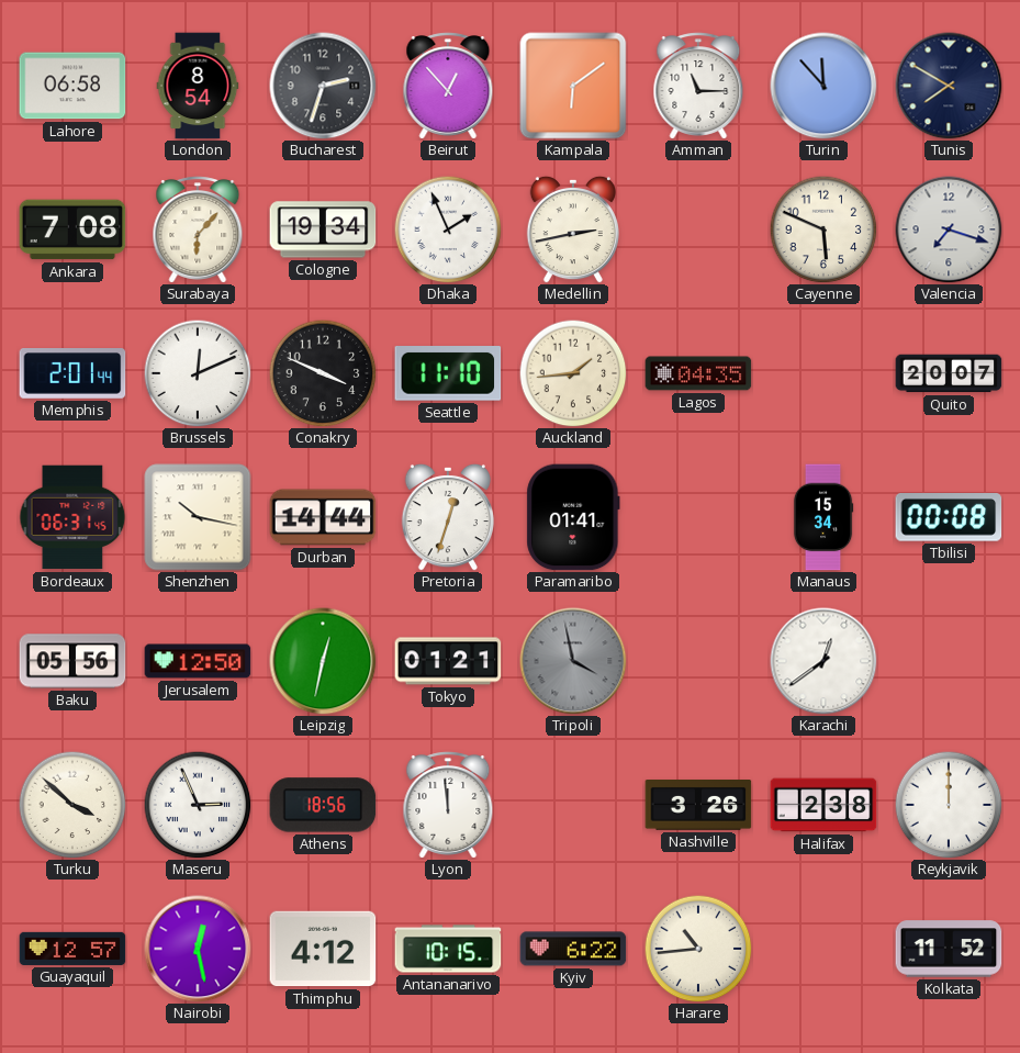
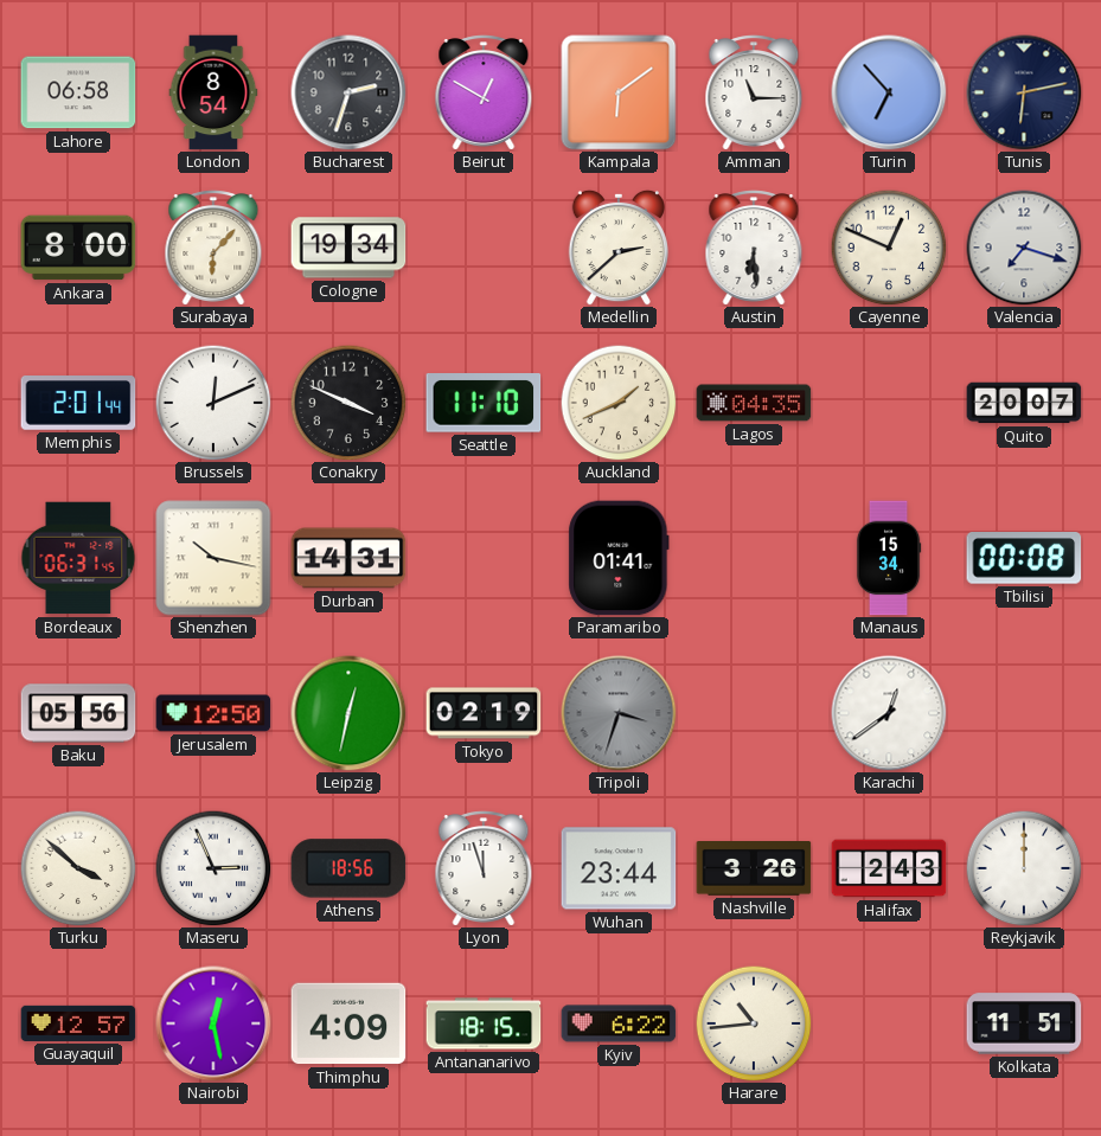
Beirut: 12:53 -> 12:50
Turin: 11:53 -> 6:53
Tunis: 7:50 -> 6:13
Ankara: 7:08 -> 8:00
Dhaka: 1:56 -> none
Medellin: 2:43 -> 2:38
Austin: none -> 6:29
Cayenne: 5:49 -> 12:49
Auckland: 1:44 -> 1:41
Durban: 14:44 -> 14:31
Pretoria: 12:33 -> none
Tokyo: 01:21 -> 02:19
Tripoli: 3:58 -> 3:33
Lyon: 11:59 -> 11:57
Wuhan: none -> 23:44
Halifax: 2:38 -> 2:43
Thimphu: 4:12 -> 4:09
Antananarivo: 10:15 -> 18:15
Kolkata: 11:52 -> 11:51
